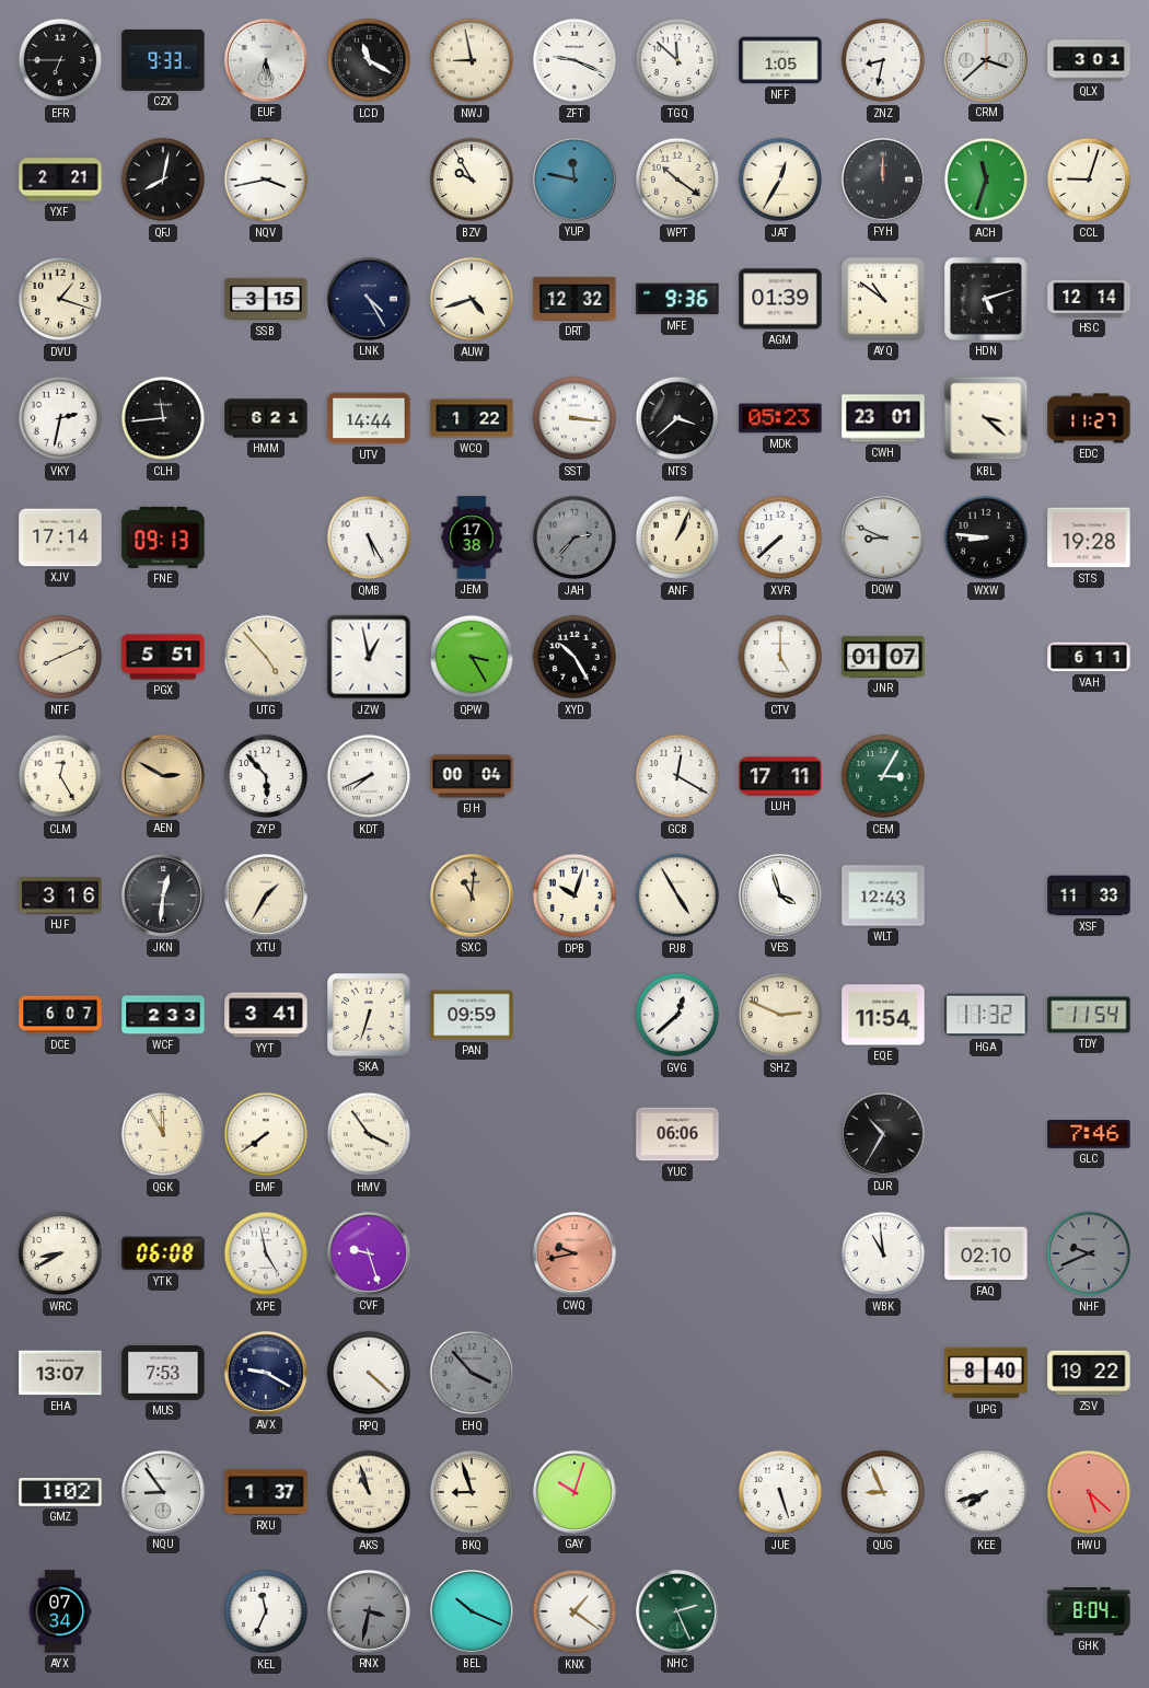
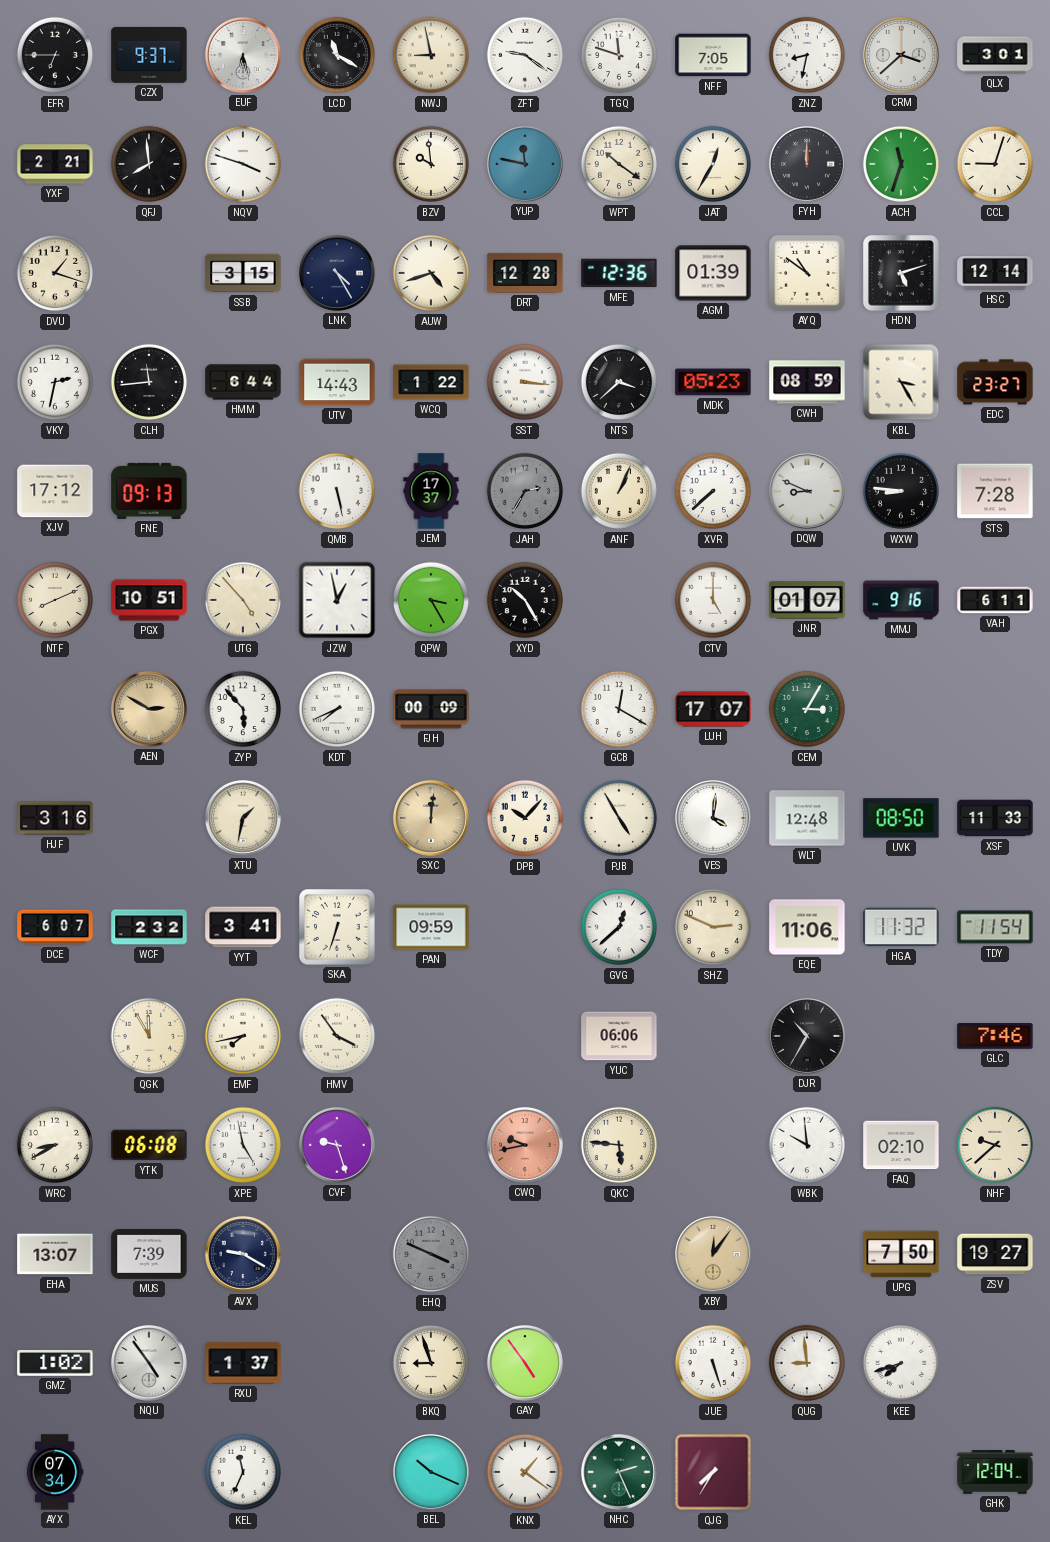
CZX: 9:33 -> 9:37
ZFT: 9:19 -> 9:21
TGQ: 11:52 -> 11:48
NFF: 1:05 -> 7:05
QFJ: 8:02 -> 7:59
NQV: 3:43 -> 3:48
BZV: 9:55 -> 9:59
DRT: 12:32 -> 12:28
MFE: 9:36 -> 12:36
HMM: 6:21 -> 6:44
UTV: 14:44 -> 14:43
CWH: 23:01 -> 08:59
KBL: 3:22 -> 3:25
EDC: 11:27 -> 23:27
XJV: 17:14 -> 17:12
QMB: 5:25 -> 5:28
JEM: 17:38 -> 17:37
JAH: 2:37 -> 2:35
STS: 19:28 -> 7:28
PGX: 5:51 -> 10:51
MMJ: none -> 9:16
CLM: 12:25 -> none
FJH: 00:04 -> 00:09
LUH: 17:11 -> 17:07
JKN: 12:31 -> none
XTU: 1:35 -> 1:32
SXC: 11:01 -> 12:01
DPB: 10:03 -> 10:07
VES: 3:57 -> 4:01
WLT: 12:43 -> 12:48
UVK: none -> 08:50
WCF: 2:33 -> 2:32
EQE: 11:54 -> 11:06
EMF: 7:39 -> 7:43
QKC: none -> 5:46
WBK: 10:59 -> 9:59
NHF: 9:41 -> 9:38
NHF dial: grey -> cream
MUS: 7:53 -> 7:39
RPQ: 4:22 -> none
EHQ: 3:53 -> 3:49
XBY: none -> 12:06
UPG: 8:40 -> 7:50
ZSV: 19:22 -> 19:27
NQU: 8:54 -> 4:54
AKS: 10:57 -> none
GAY: 10:03 -> 4:54
QUG: 8:56 -> 8:59
HWU: 5:22 -> none
RNX: 3:32 -> none
QJG: none -> 7:35
GHK: 8:04 -> 12:04
